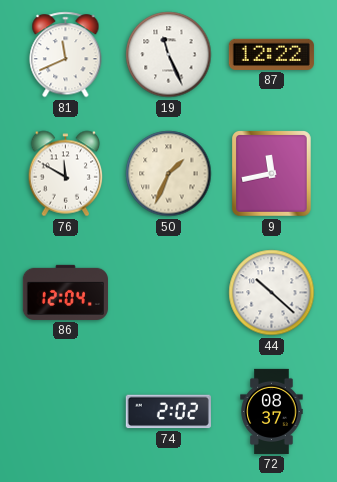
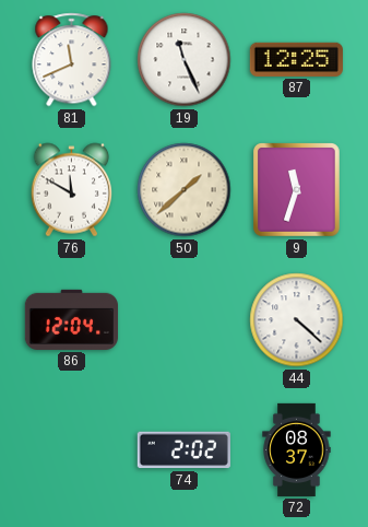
87: 12:22 -> 12:25
50: 1:34 -> 1:38
9: 11:43 -> 11:33
44: 10:22 -> 4:22
